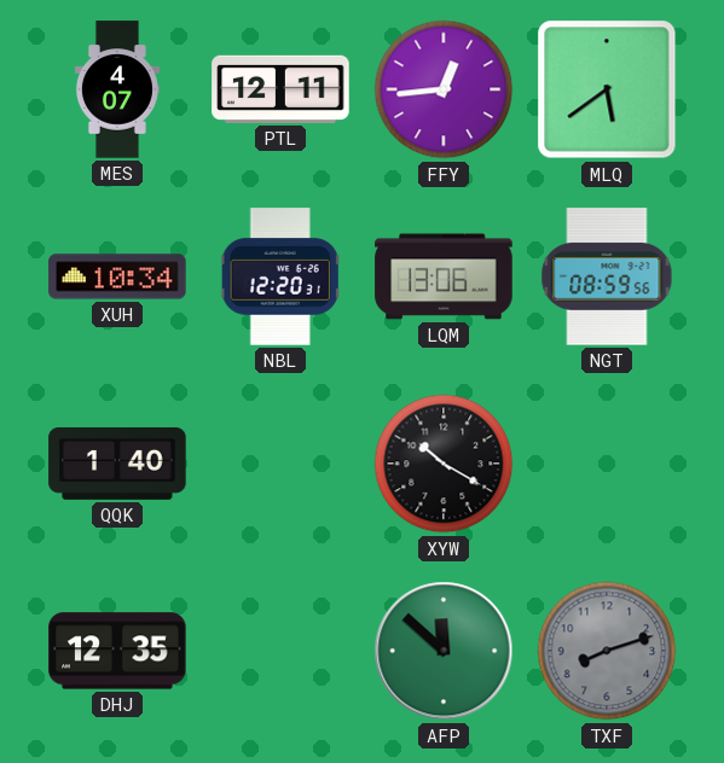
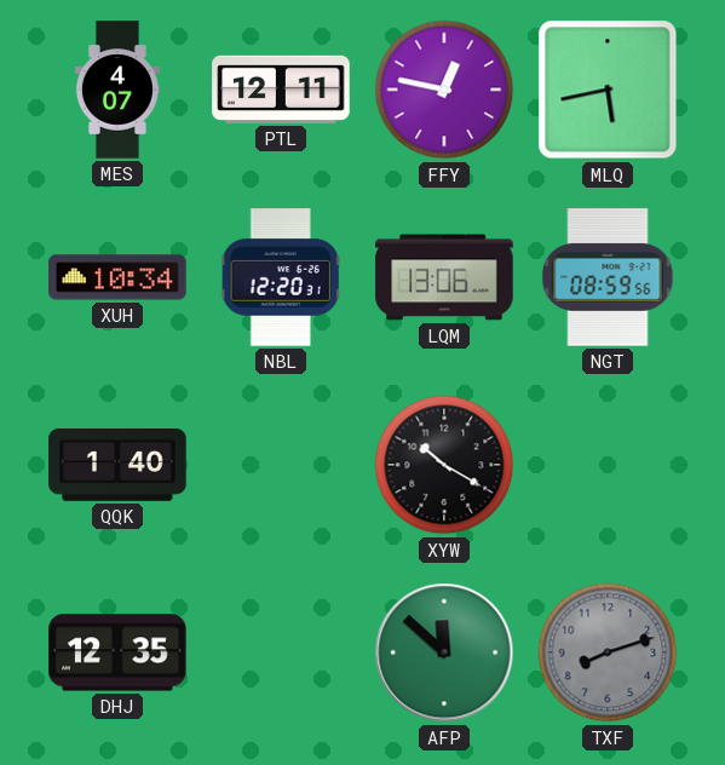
FFY: 12:44 -> 12:47
MLQ: 5:39 -> 5:43
